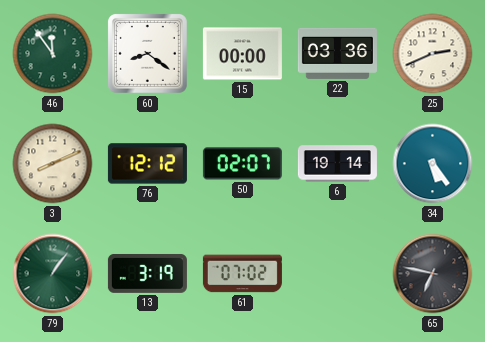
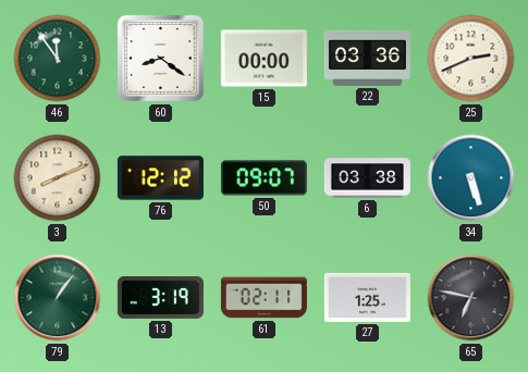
50: 02:07 -> 09:07
6: 19:14 -> 03:38
34: 5:24 -> 5:27
61: 07:02 -> 02:11
27: none -> 1:25
